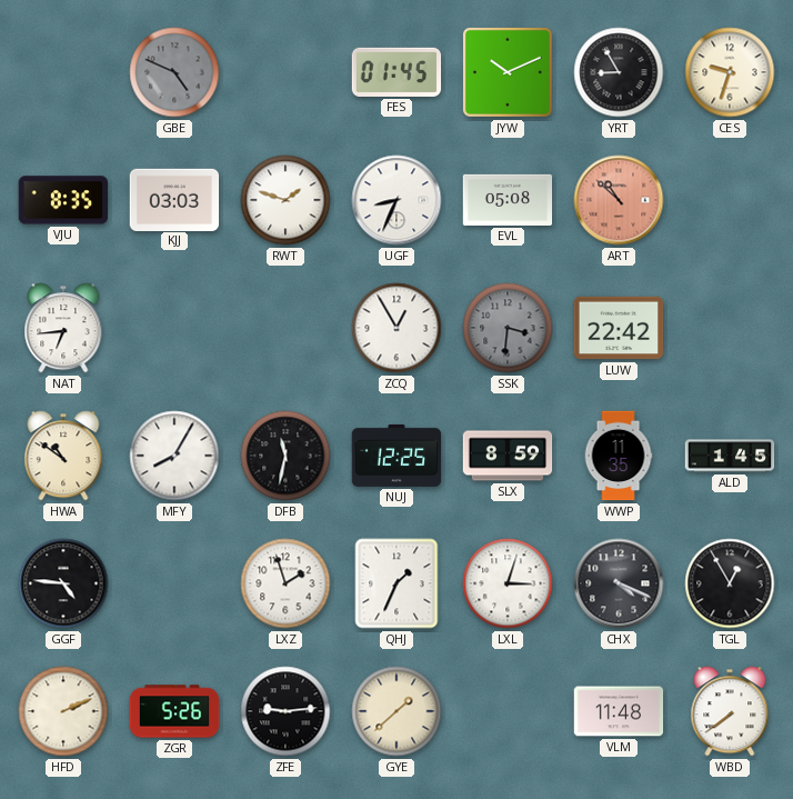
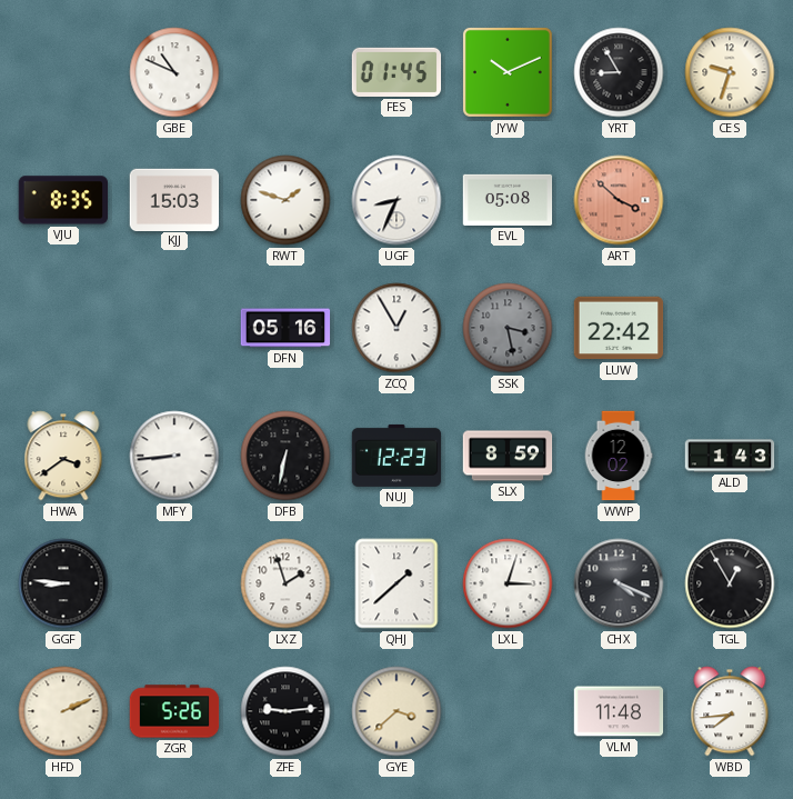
GBE: 4:49 -> 10:49
GBE dial: grey -> white
KJJ: 03:03 -> 15:03
ART: 10:52 -> 3:52
NAT: 6:44 -> none
DFN: none -> 05:16
SSK: 3:31 -> 3:28
HWA: 10:51 -> 3:39
MFY: 8:05 -> 8:44
DFB: 11:32 -> 6:32
NUJ: 12:25 -> 12:23
WWP: 11:35 -> 12:02
ALD: 1:45 -> 1:43
GGF: 4:46 -> 8:46
QHJ: 1:34 -> 1:38
GYE: 1:38 -> 3:38
WBD: 7:39 -> 7:44
